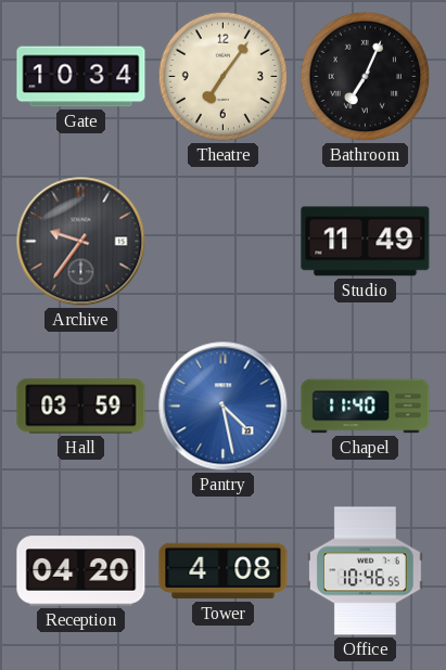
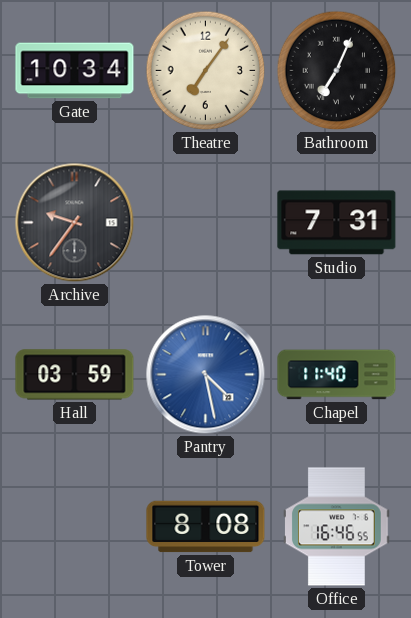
Studio: 11:49 -> 7:31
Reception: 04:20 -> none
Tower: 4:08 -> 8:08
Office: 10:46 -> 16:46
